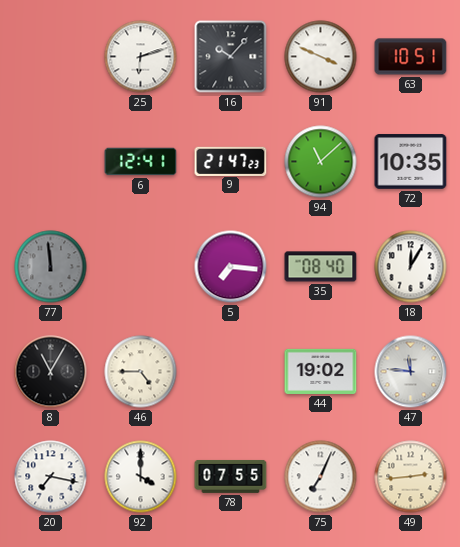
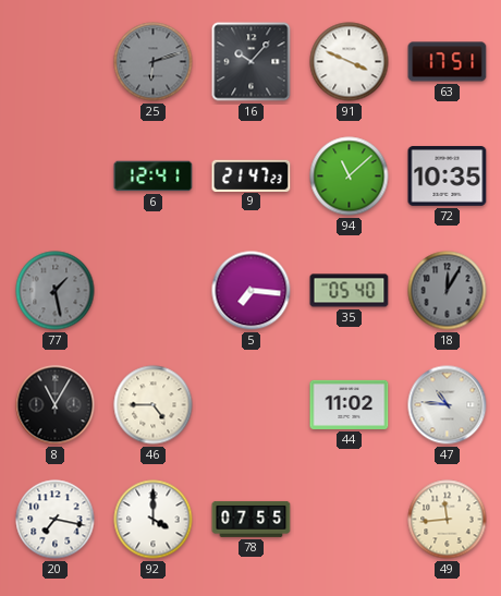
25 dial: white -> grey
63: 10:51 -> 17:51
77: 11:59 -> 1:28
35: 08:40 -> 05:40
18 dial: white -> grey
44: 19:02 -> 11:02
47: 11:46 -> 10:46
75: 7:04 -> none
49: 2:44 -> 11:44
